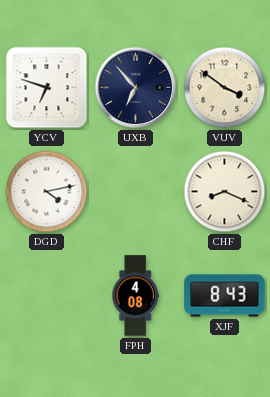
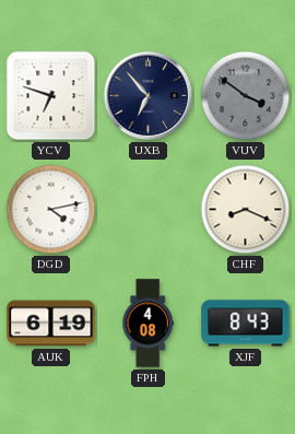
VUV dial: cream -> grey
AUK: none -> 6:19
